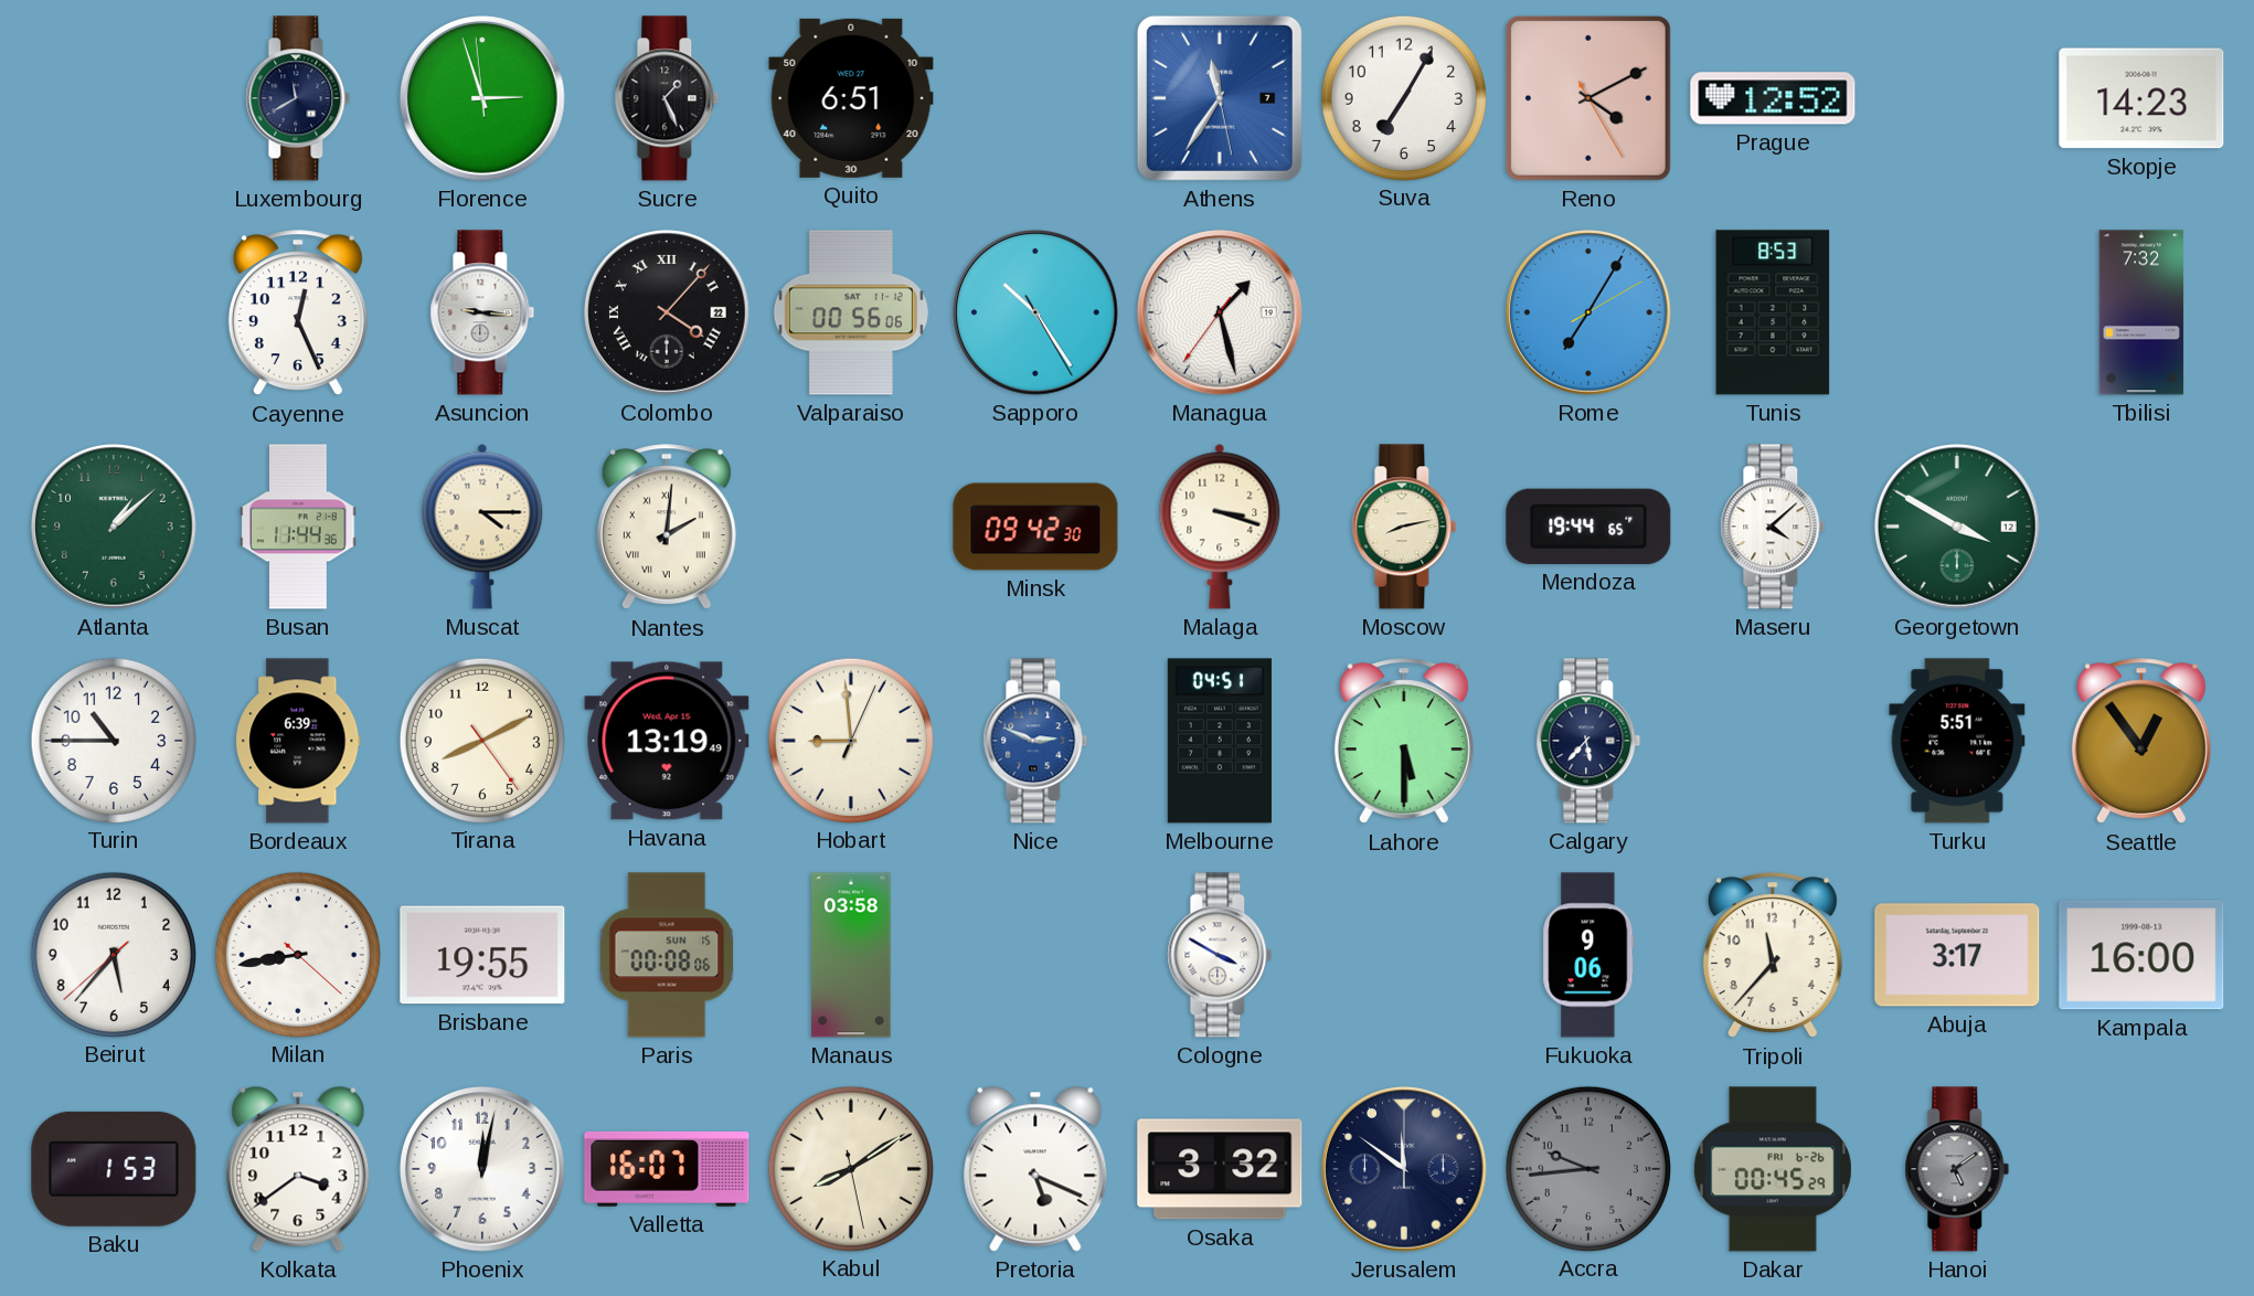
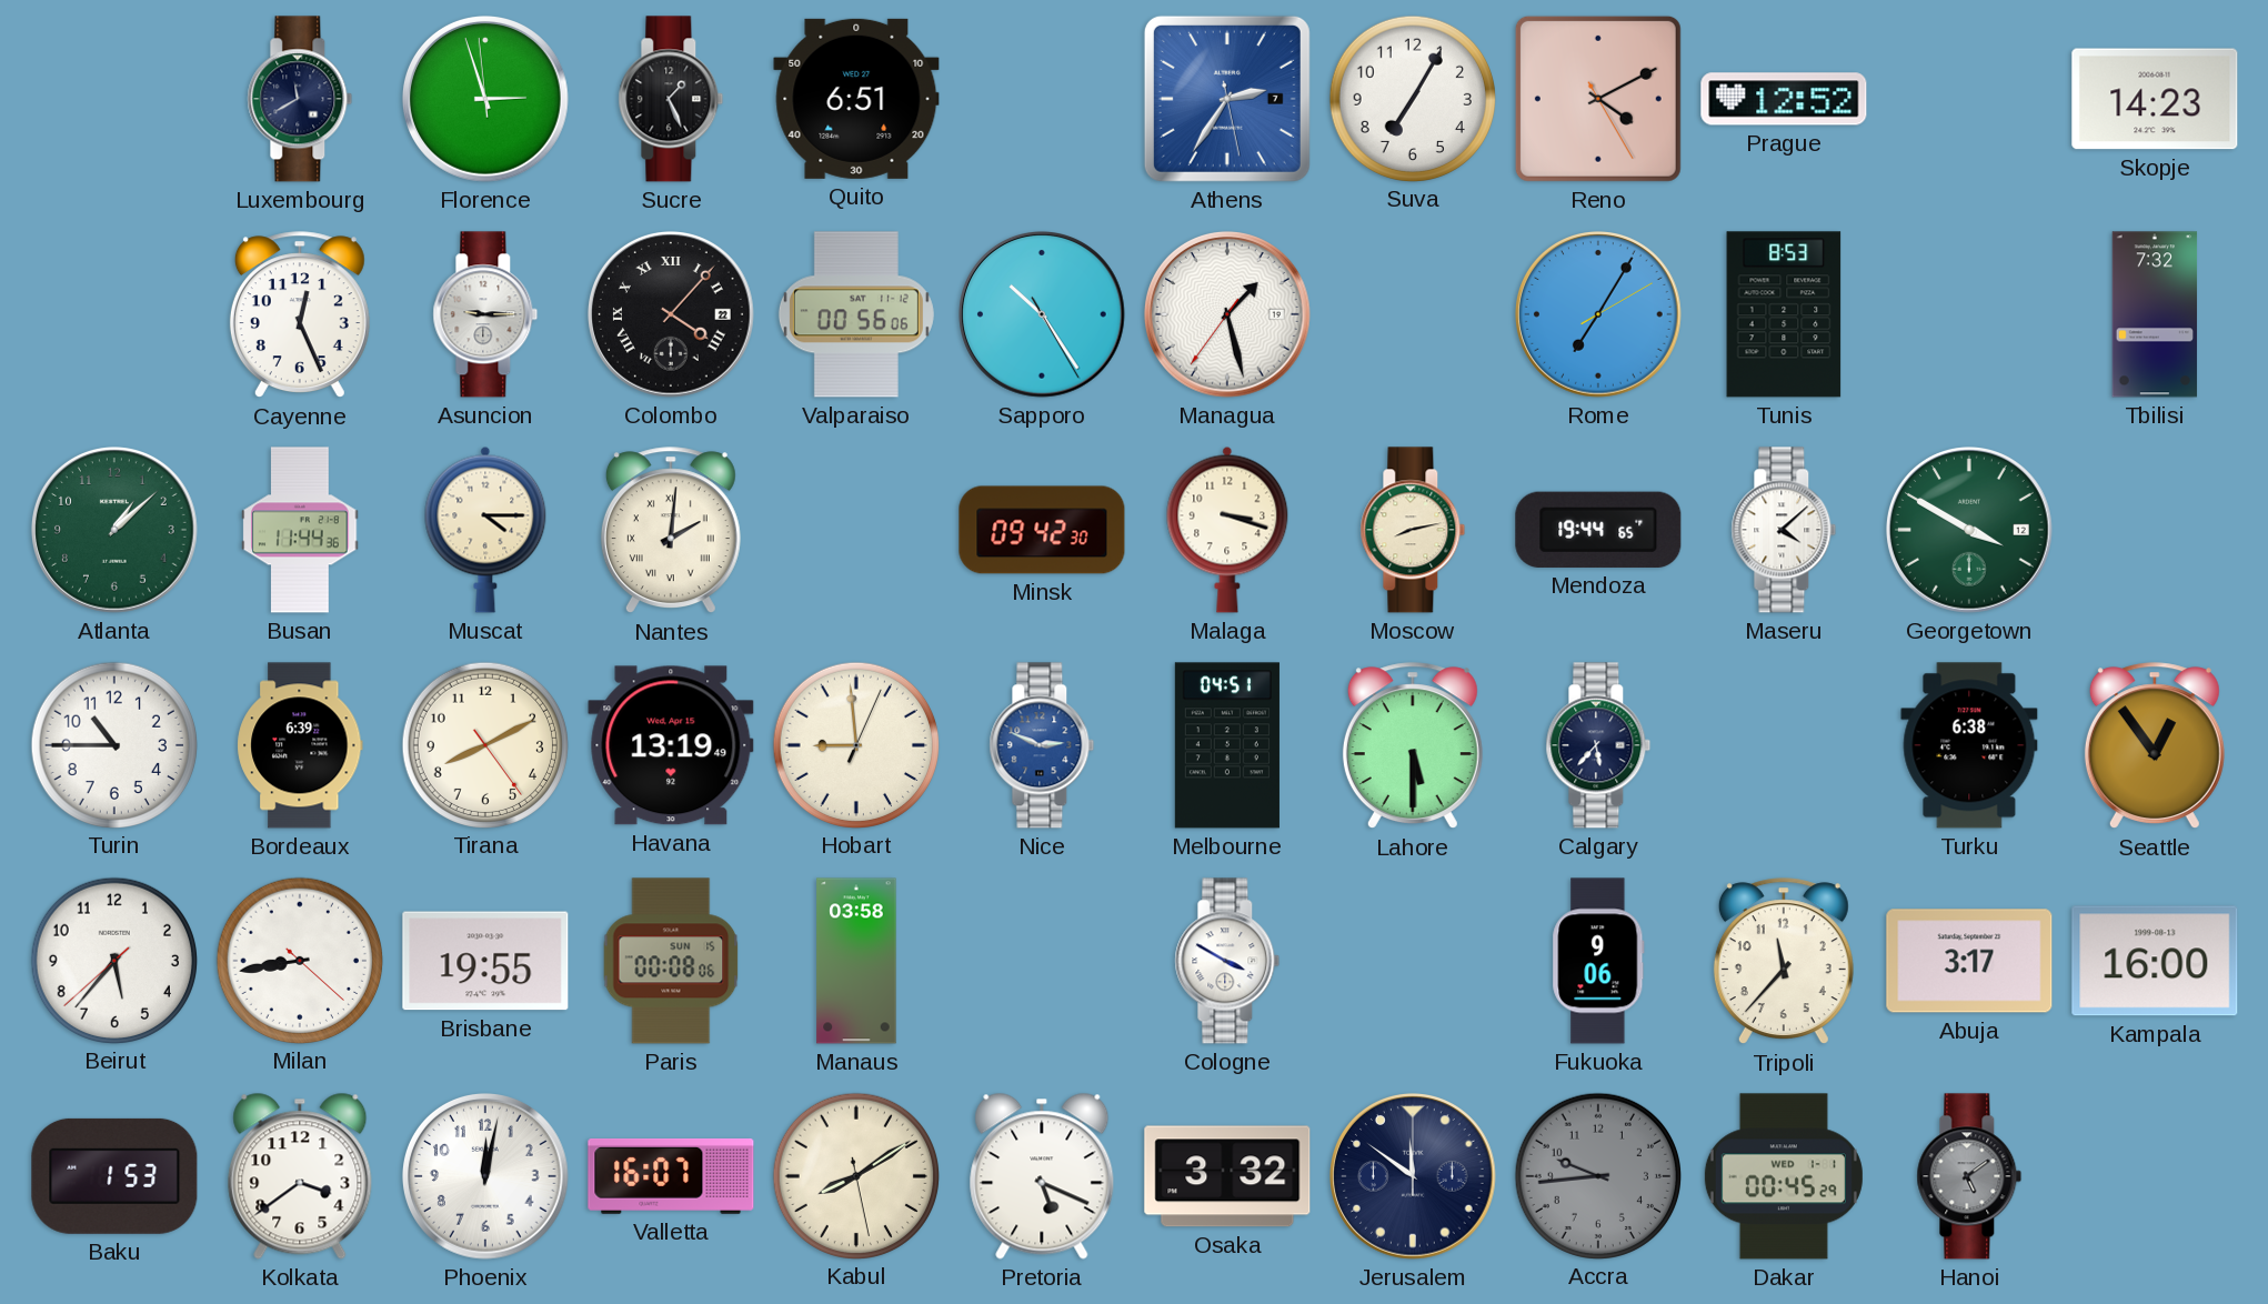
Athens: 11:35 -> 2:35
Asuncion: 9:16 -> 9:15
Turku: 5:51 -> 6:38
Dakar date: FRI 6-26 -> WED 1-1
